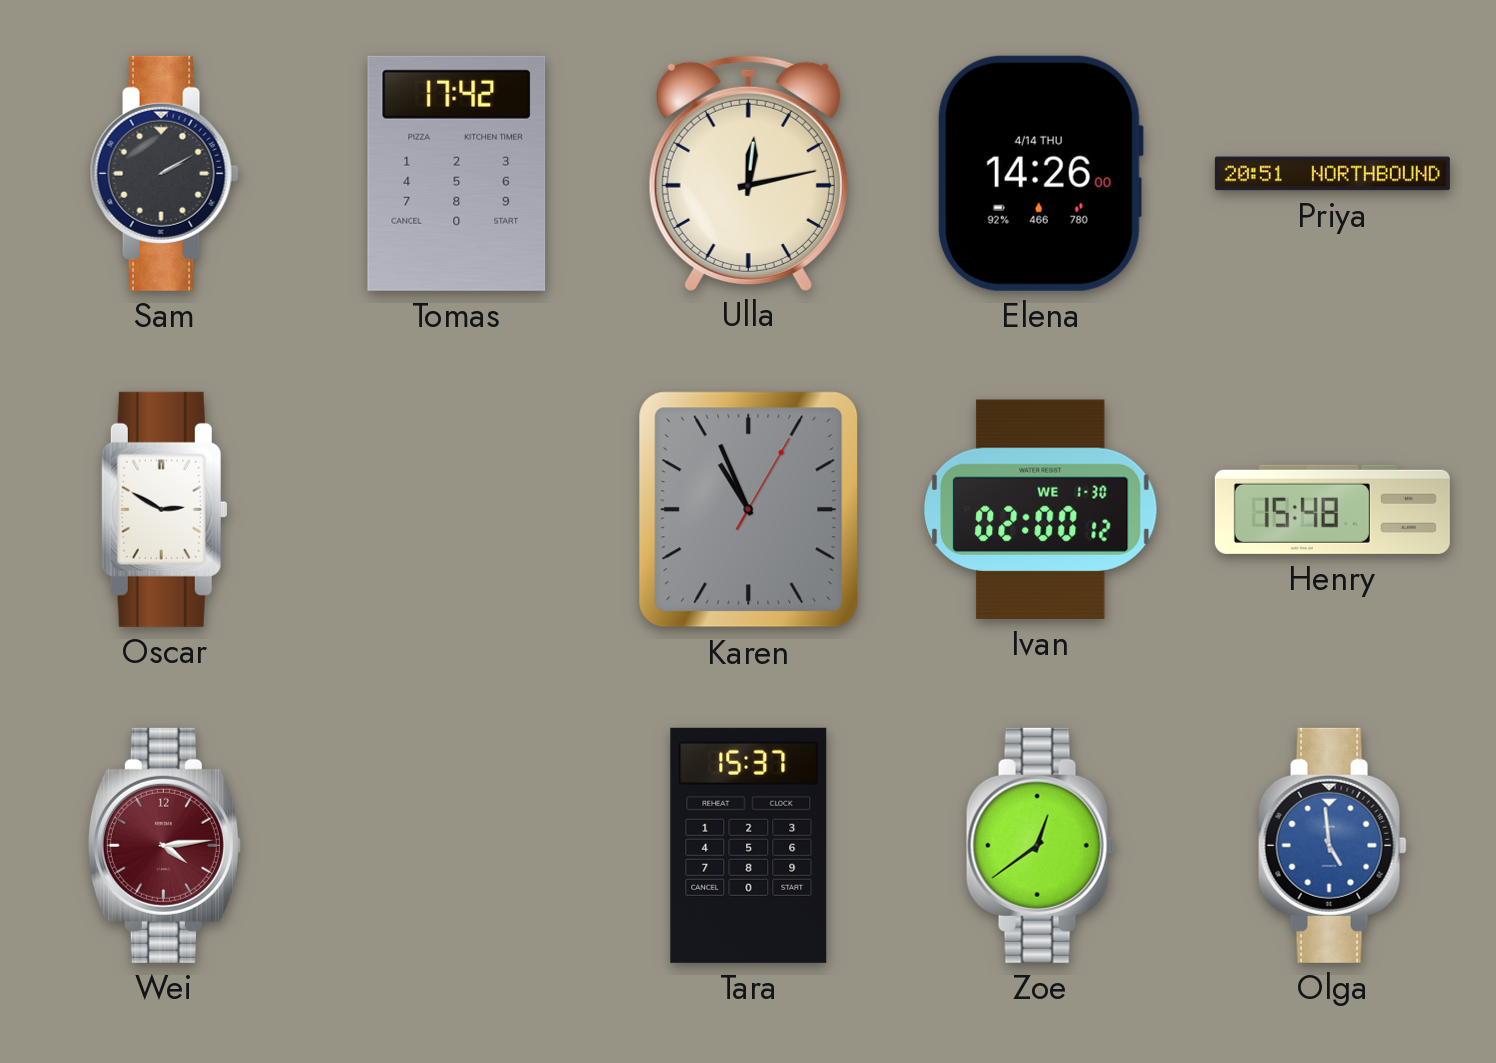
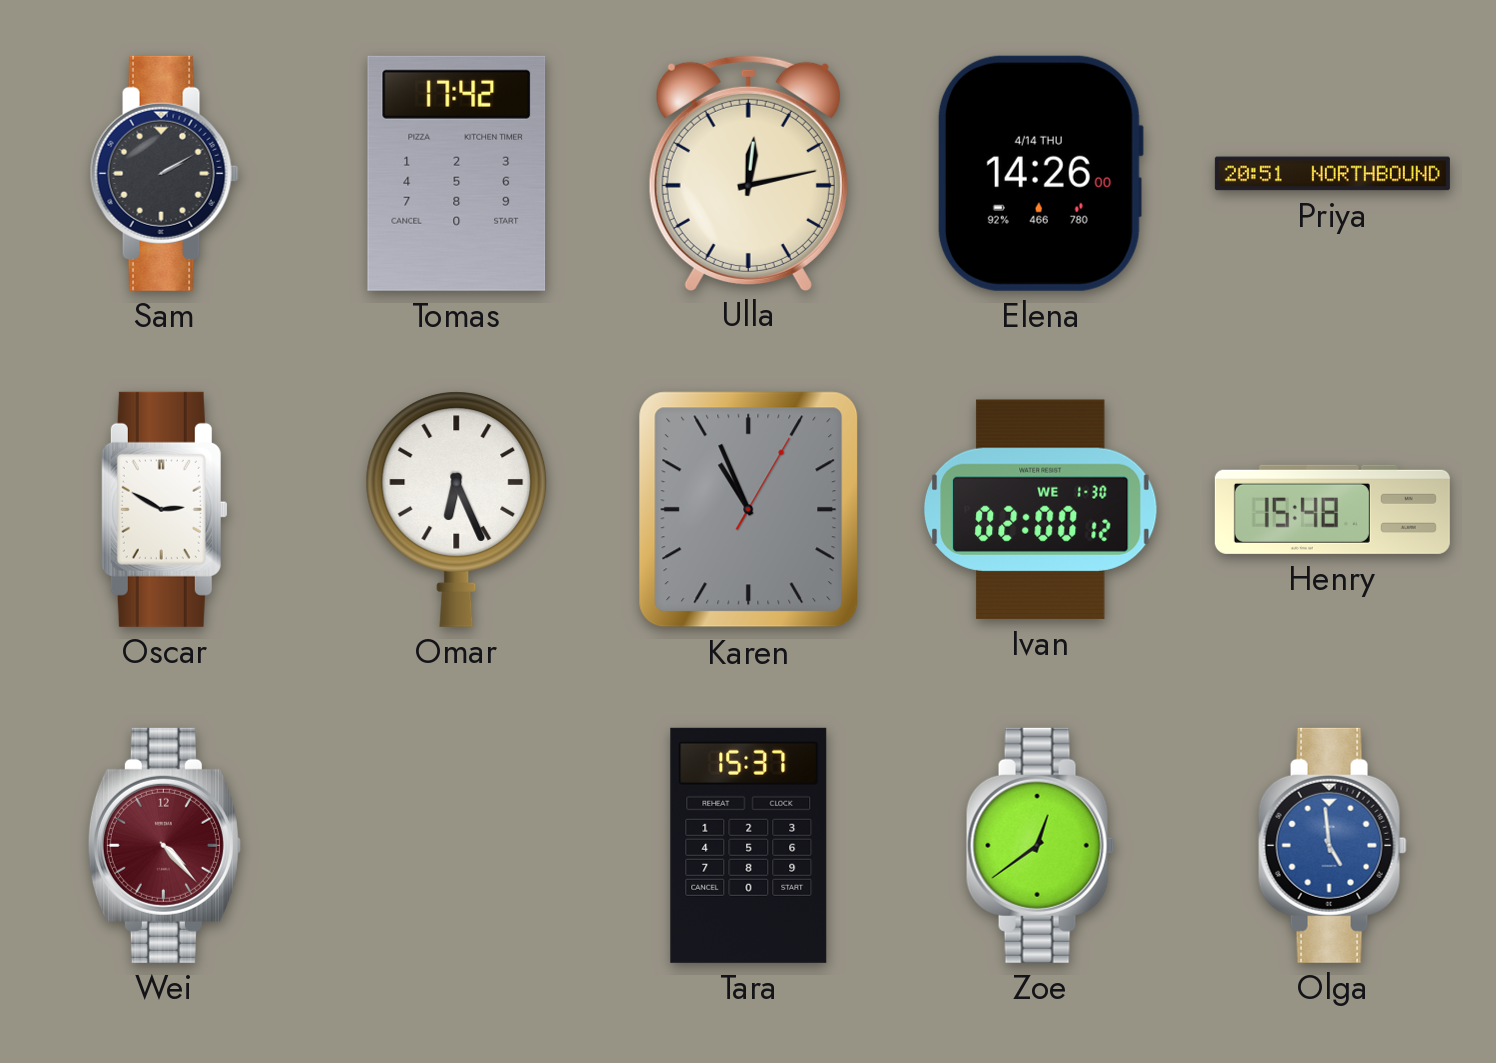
Omar: none -> 6:26
Wei: 4:14 -> 4:23
